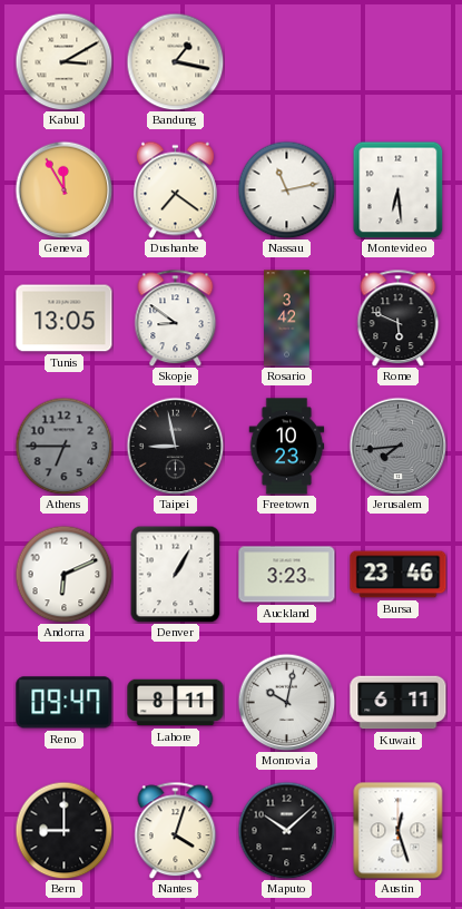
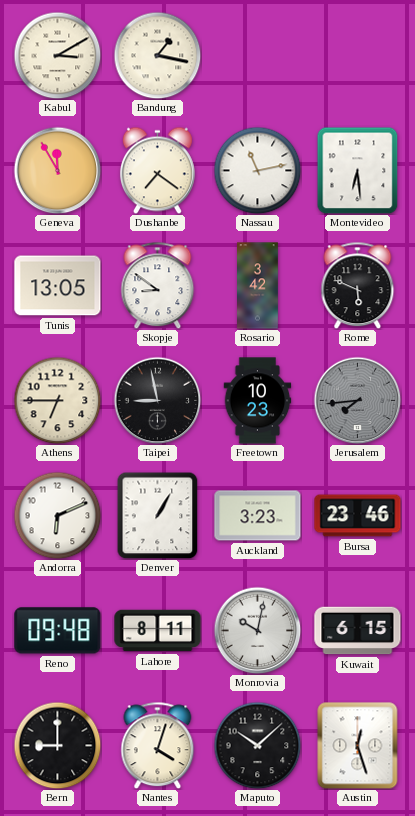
Athens dial: grey -> cream
Reno: 09:47 -> 09:48
Kuwait: 6:11 -> 6:15
